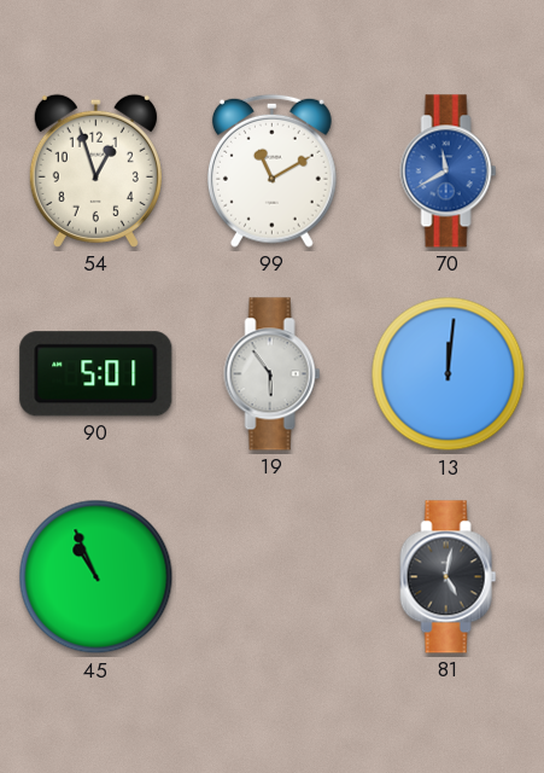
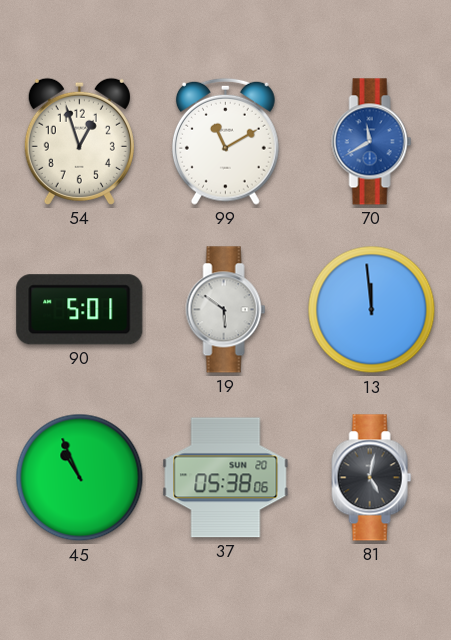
19: 5:54 -> 5:51
13: 12:01 -> 11:59
37: none -> 05:38
